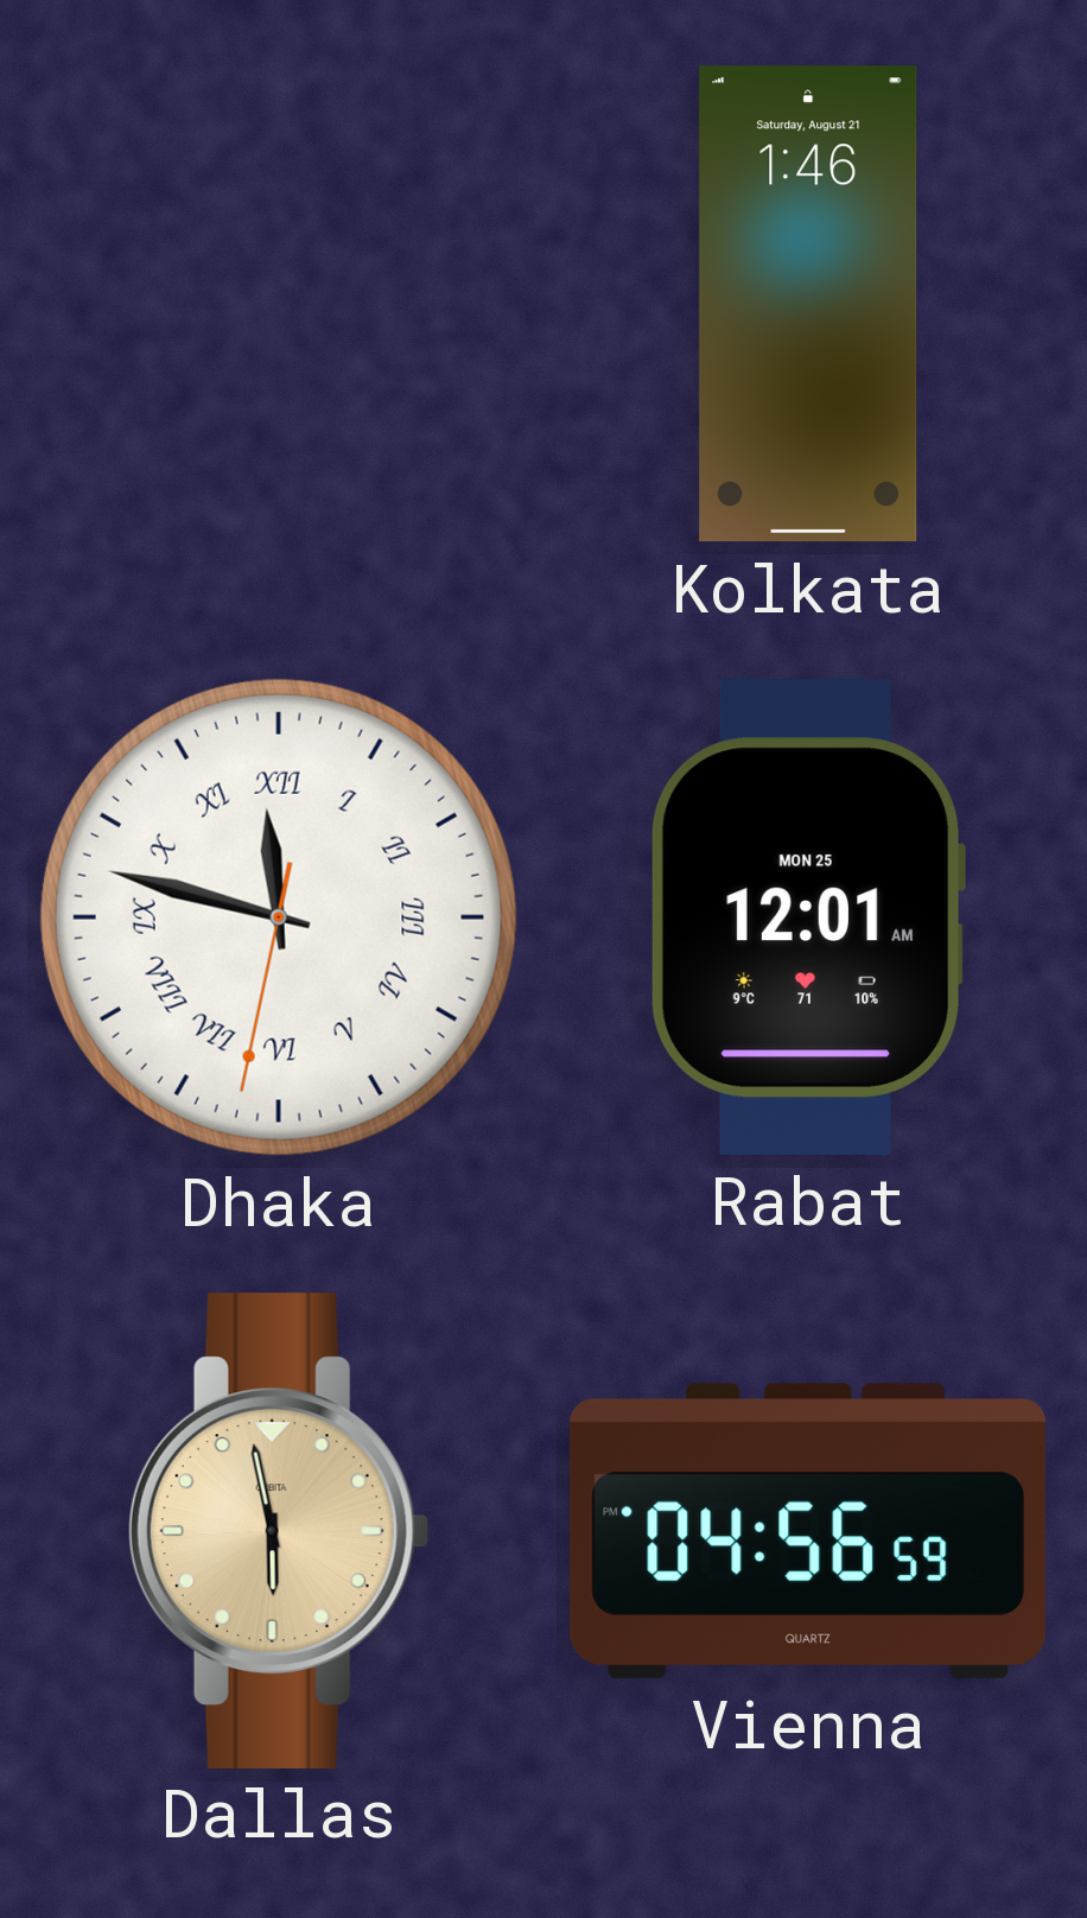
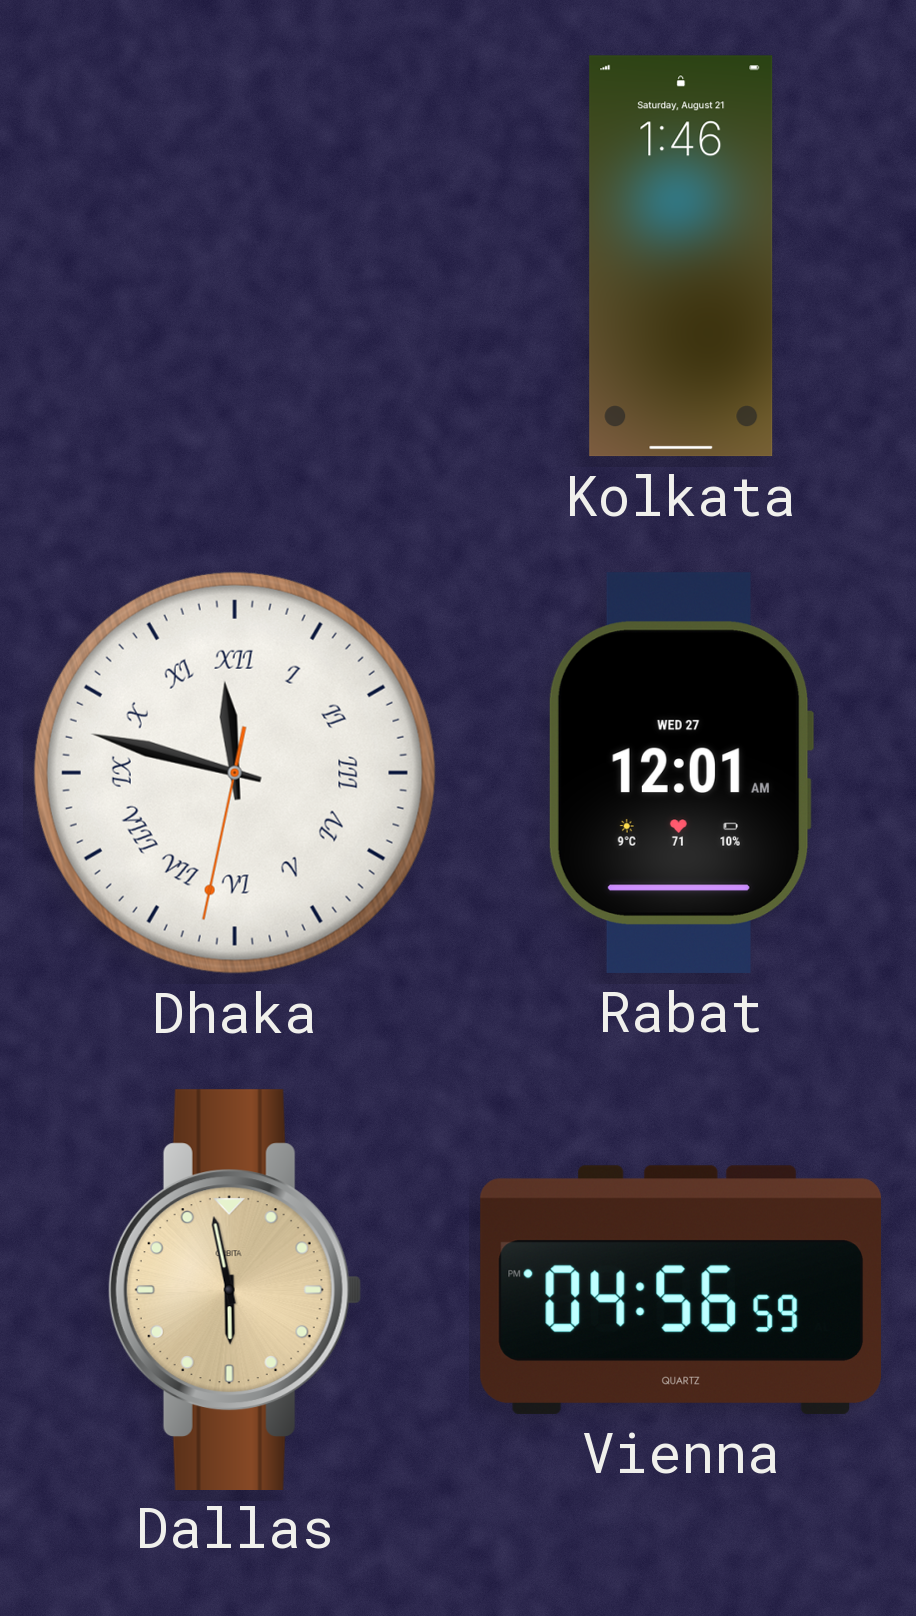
Rabat date: MON 25 -> WED 27
